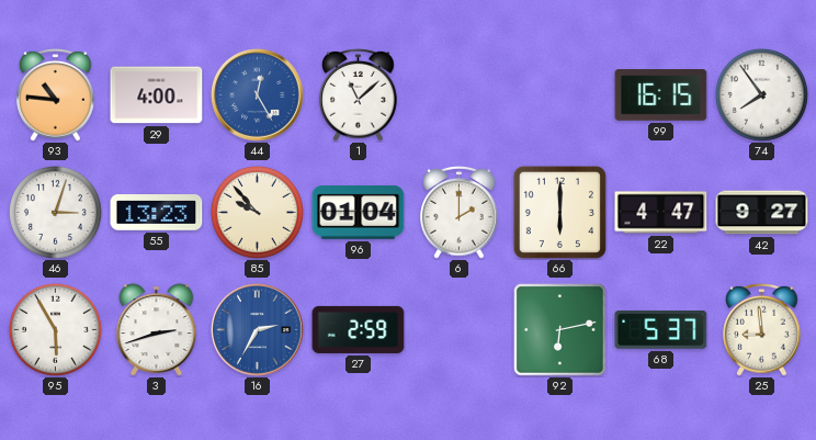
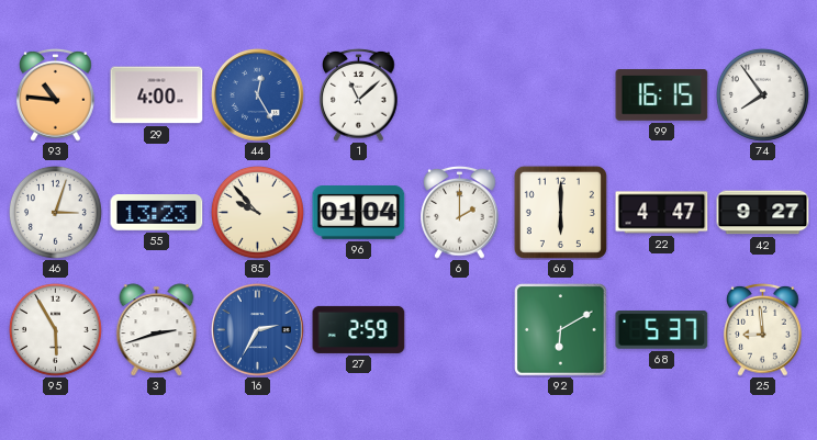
92: 6:13 -> 6:10
